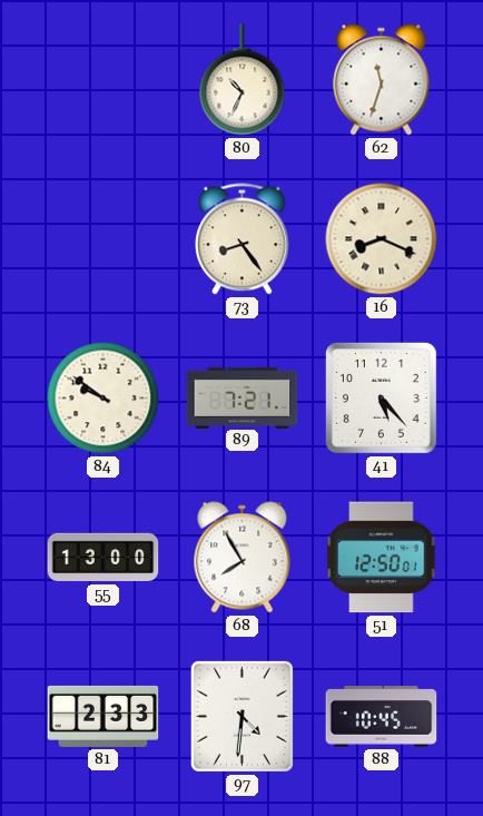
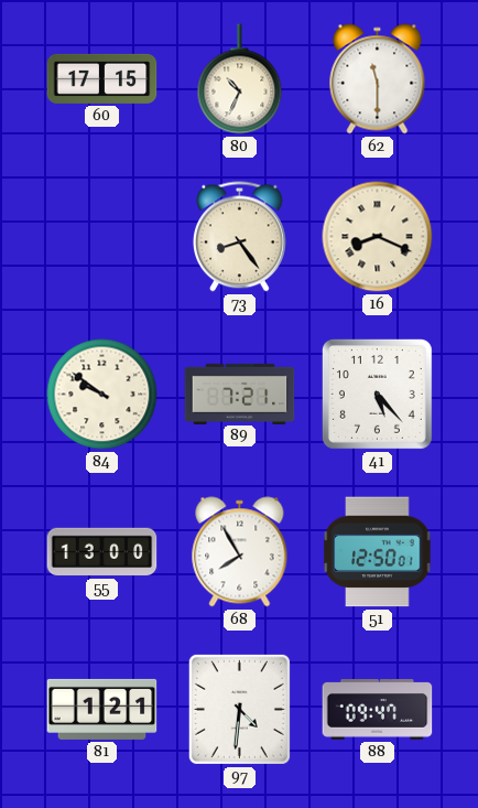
60: none -> 17:15
62: 11:33 -> 11:30
81: 2:33 -> 1:21
88: 10:45 -> 09:47
